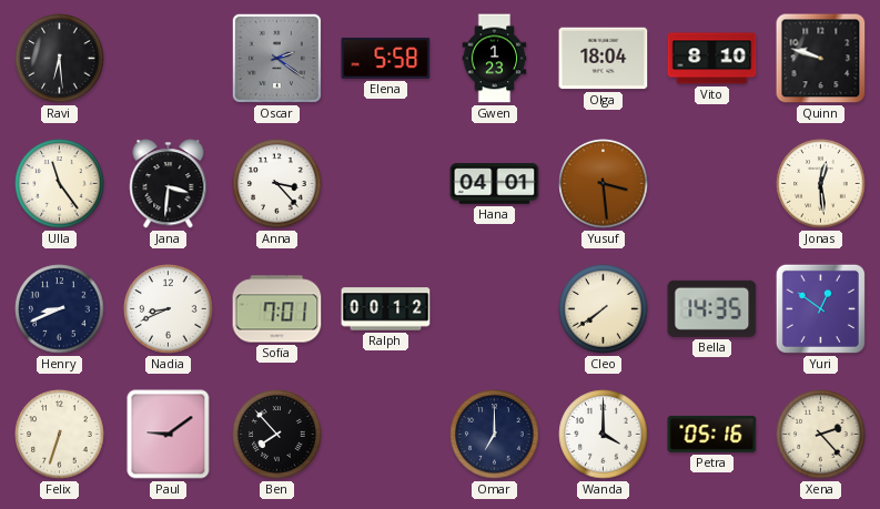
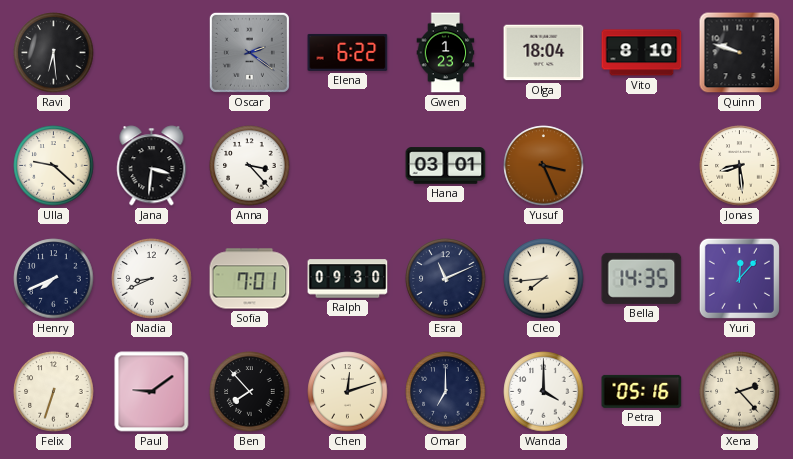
Elena: 5:58 -> 6:22
Ulla: 11:24 -> 9:22
Hana: 04:01 -> 03:01
Yusuf: 3:29 -> 3:26
Jonas: 12:29 -> 8:29
Henry: 8:41 -> 7:41
Ralph: 00:12 -> 09:30
Esra: none -> 11:11
Cleo: 7:39 -> 7:44
Yuri: 12:51 -> 12:07
Chen: none -> 12:12
